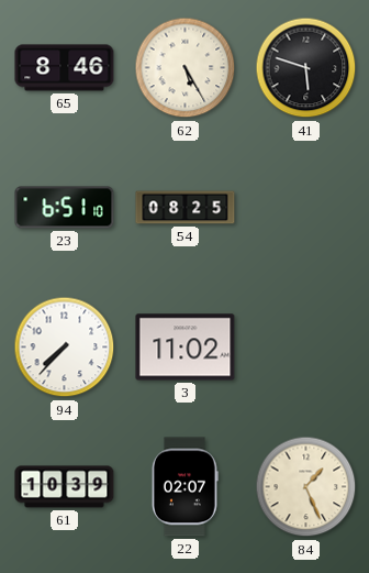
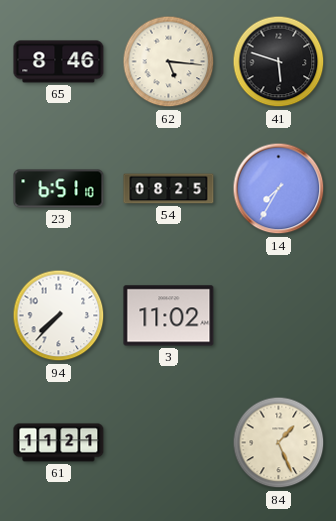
62: 5:25 -> 5:16
14: none -> 7:35
61: 10:39 -> 11:21
22: 02:07 -> none
